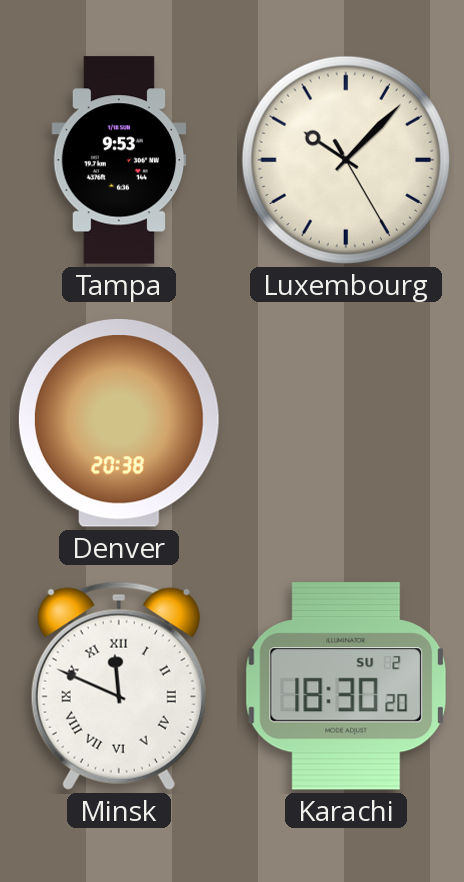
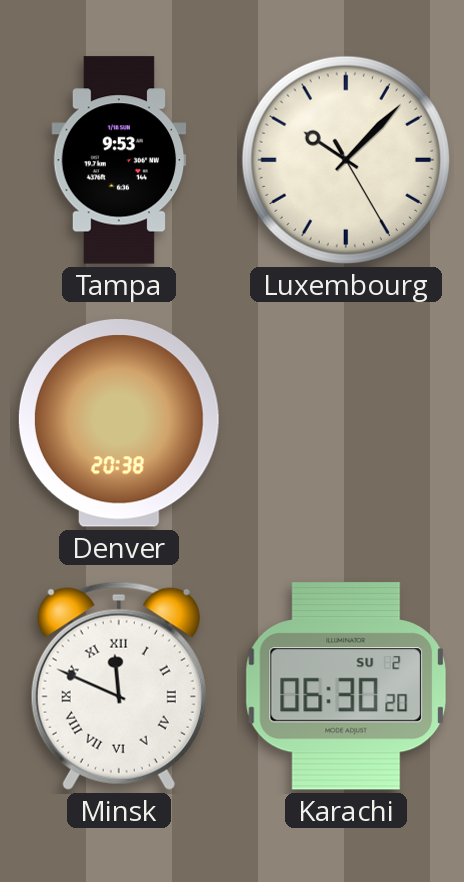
Karachi: 18:30 -> 06:30
